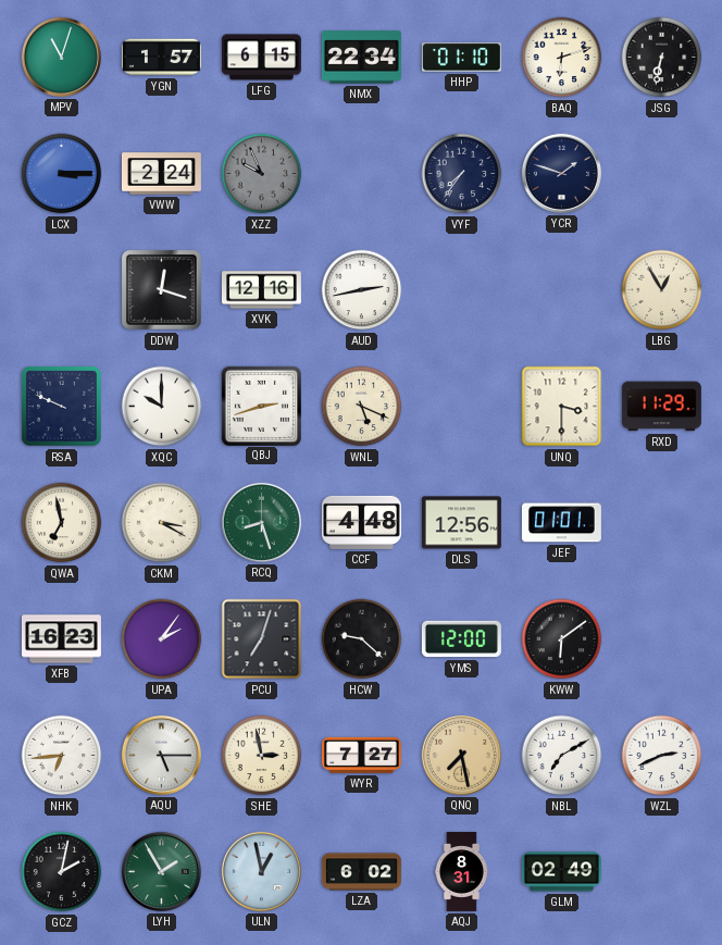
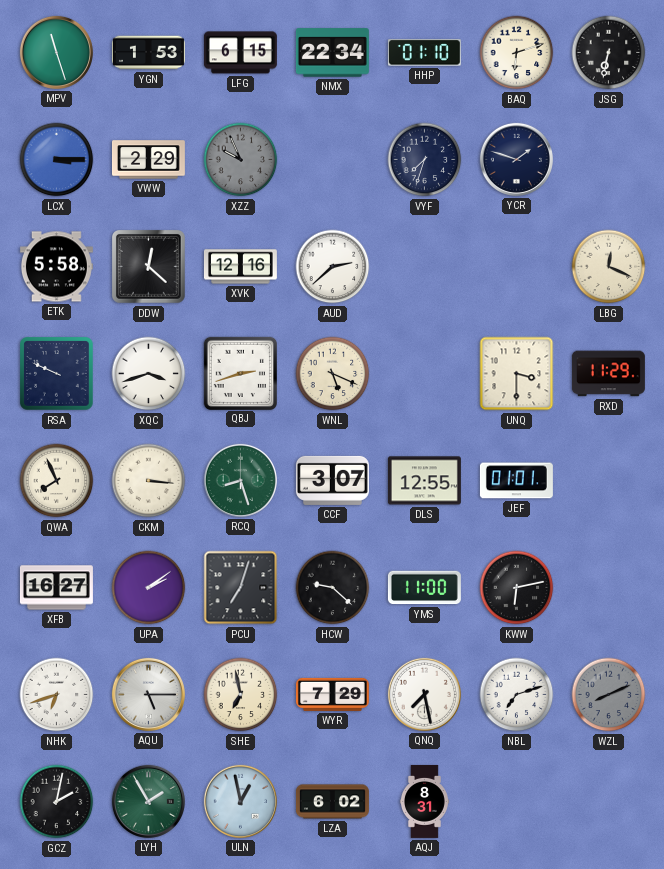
MPV: 11:03 -> 11:27
YGN: 1:57 -> 1:53
VWW: 2:24 -> 2:29
VYF: 7:36 -> 7:33
ETK: none -> 5:58
DDW: 12:18 -> 12:22
AUD: 2:43 -> 2:38
LBG: 12:55 -> 12:19
XQC: 10:00 -> 3:42
QWA: 6:58 -> 7:56
CKM: 3:20 -> 3:16
CCF: 4:48 -> 3:07
DLS: 12:56 -> 12:55
XFB: 16:23 -> 16:27
UPA: 2:06 -> 2:09
YMS: 12:00 -> 11:00
KWW: 6:09 -> 6:13
NHK: 6:44 -> 6:42
SHE: 2:58 -> 6:58
WYR: 7:27 -> 7:29
QNQ dial: champagne -> white
NBL: 7:10 -> 7:12
WZL: 2:41 -> 8:11
WZL dial: white -> grey
GLM: 02:49 -> none
